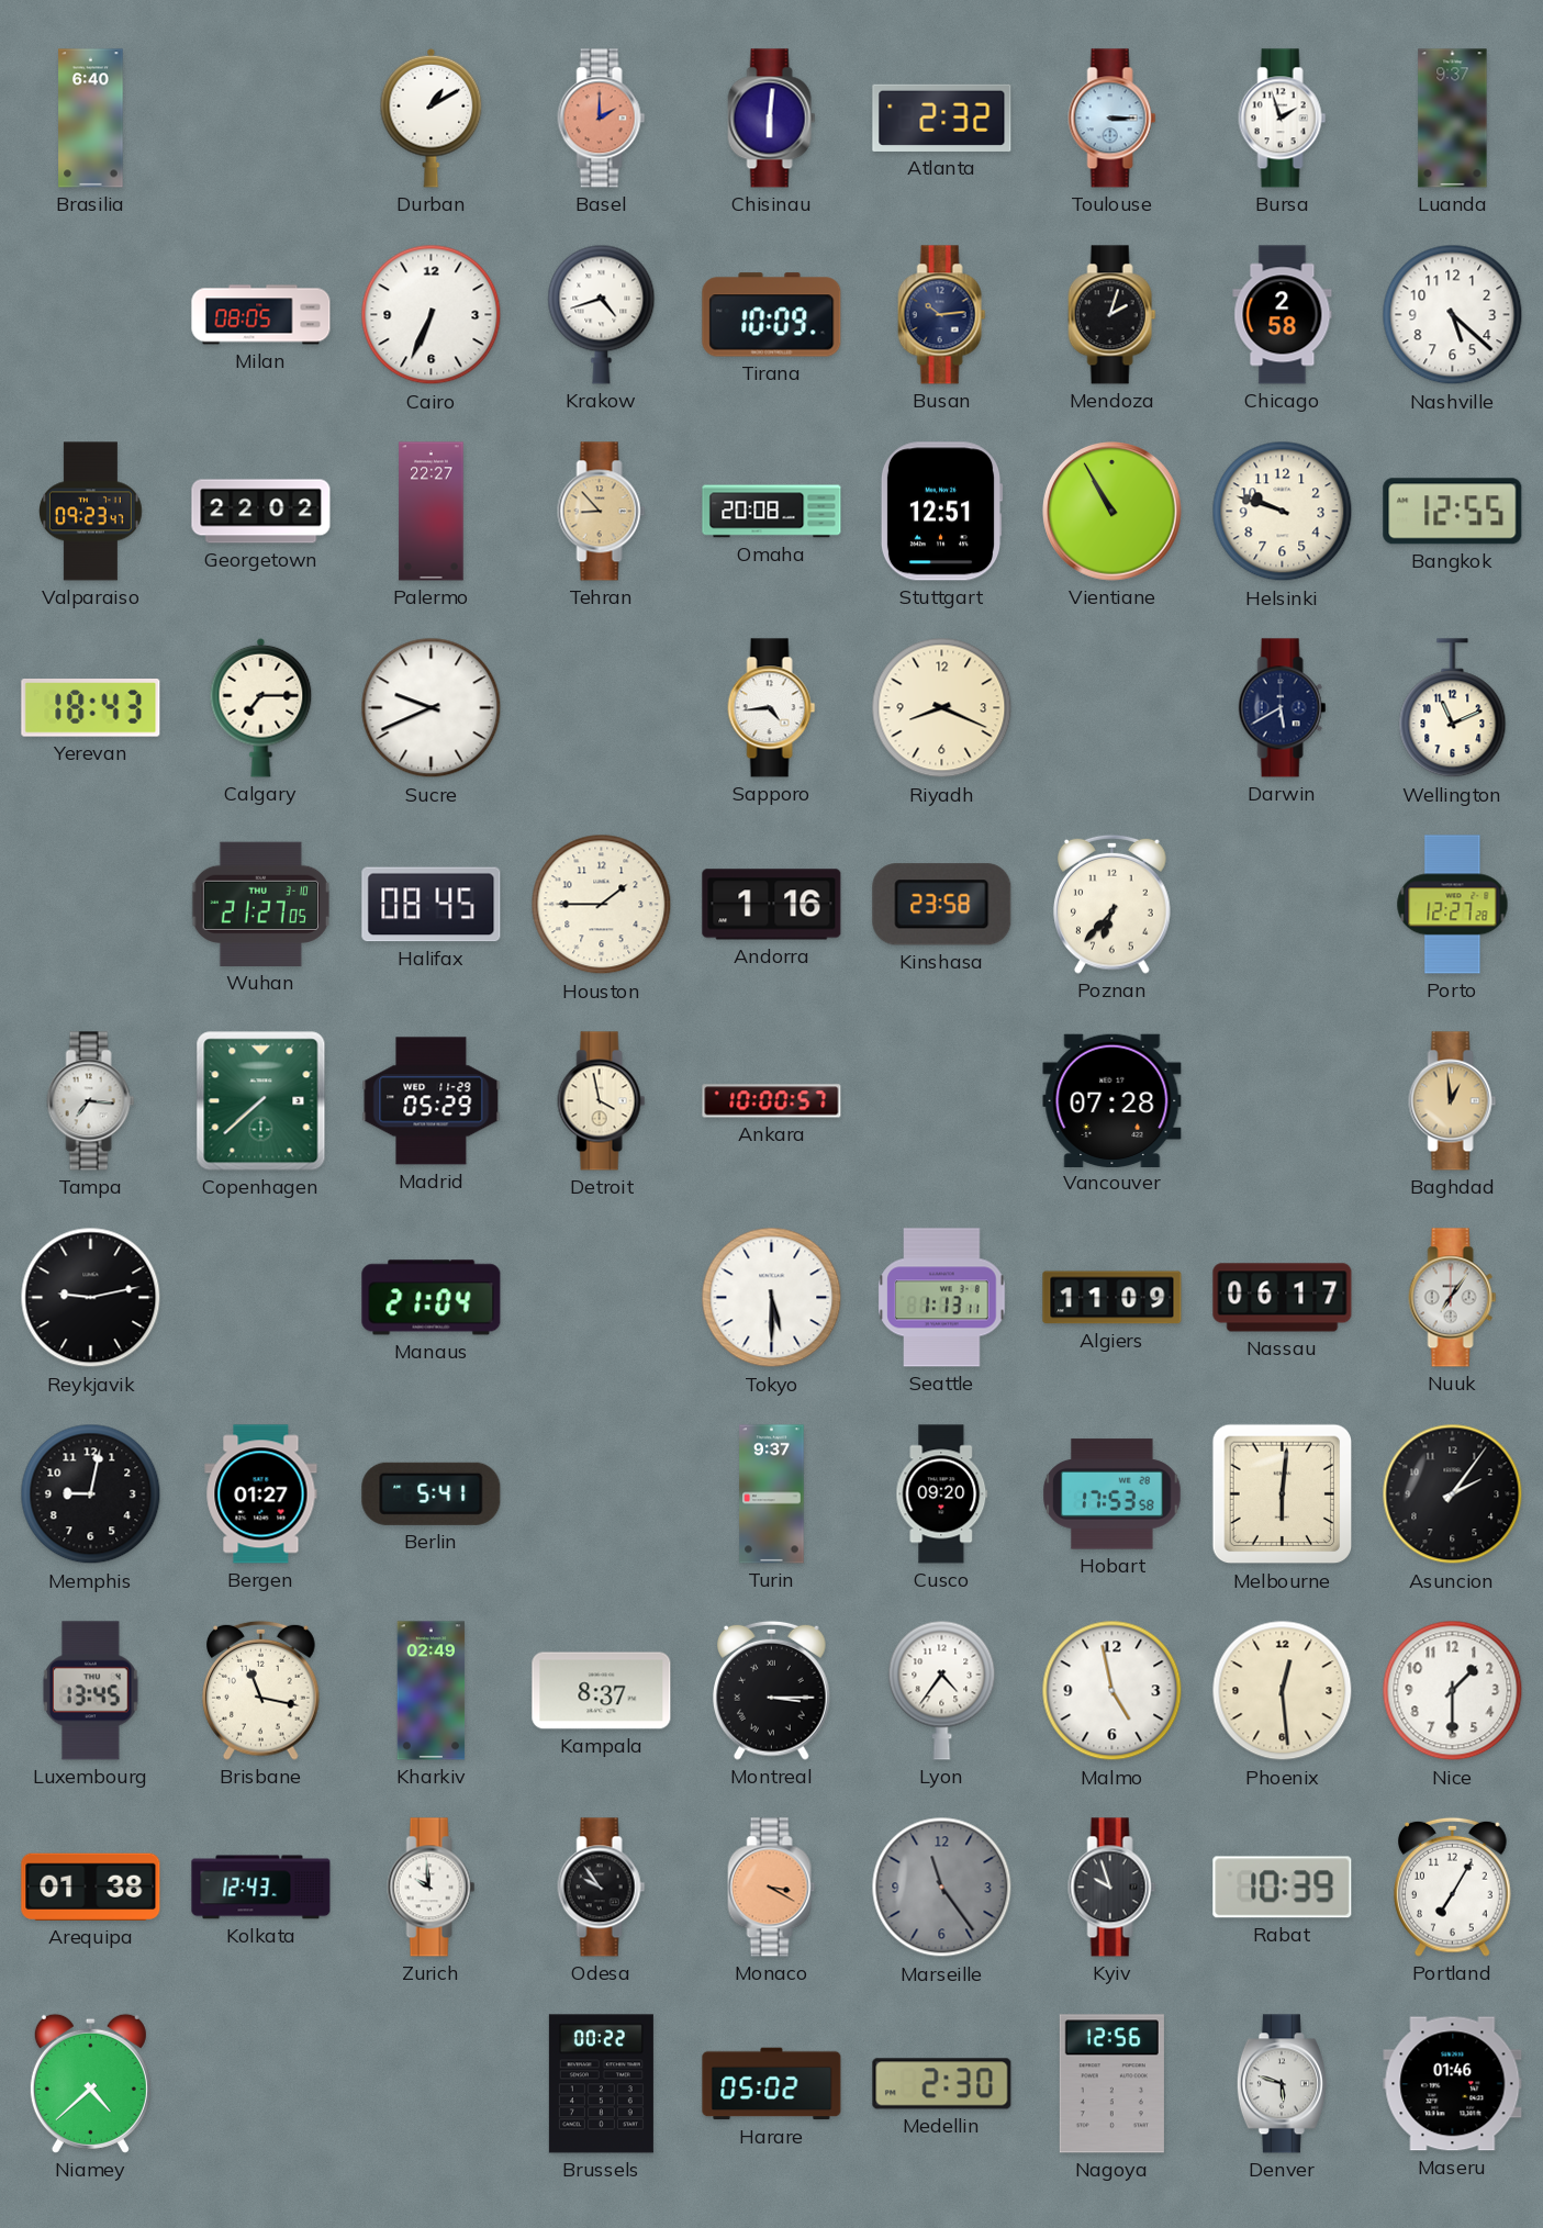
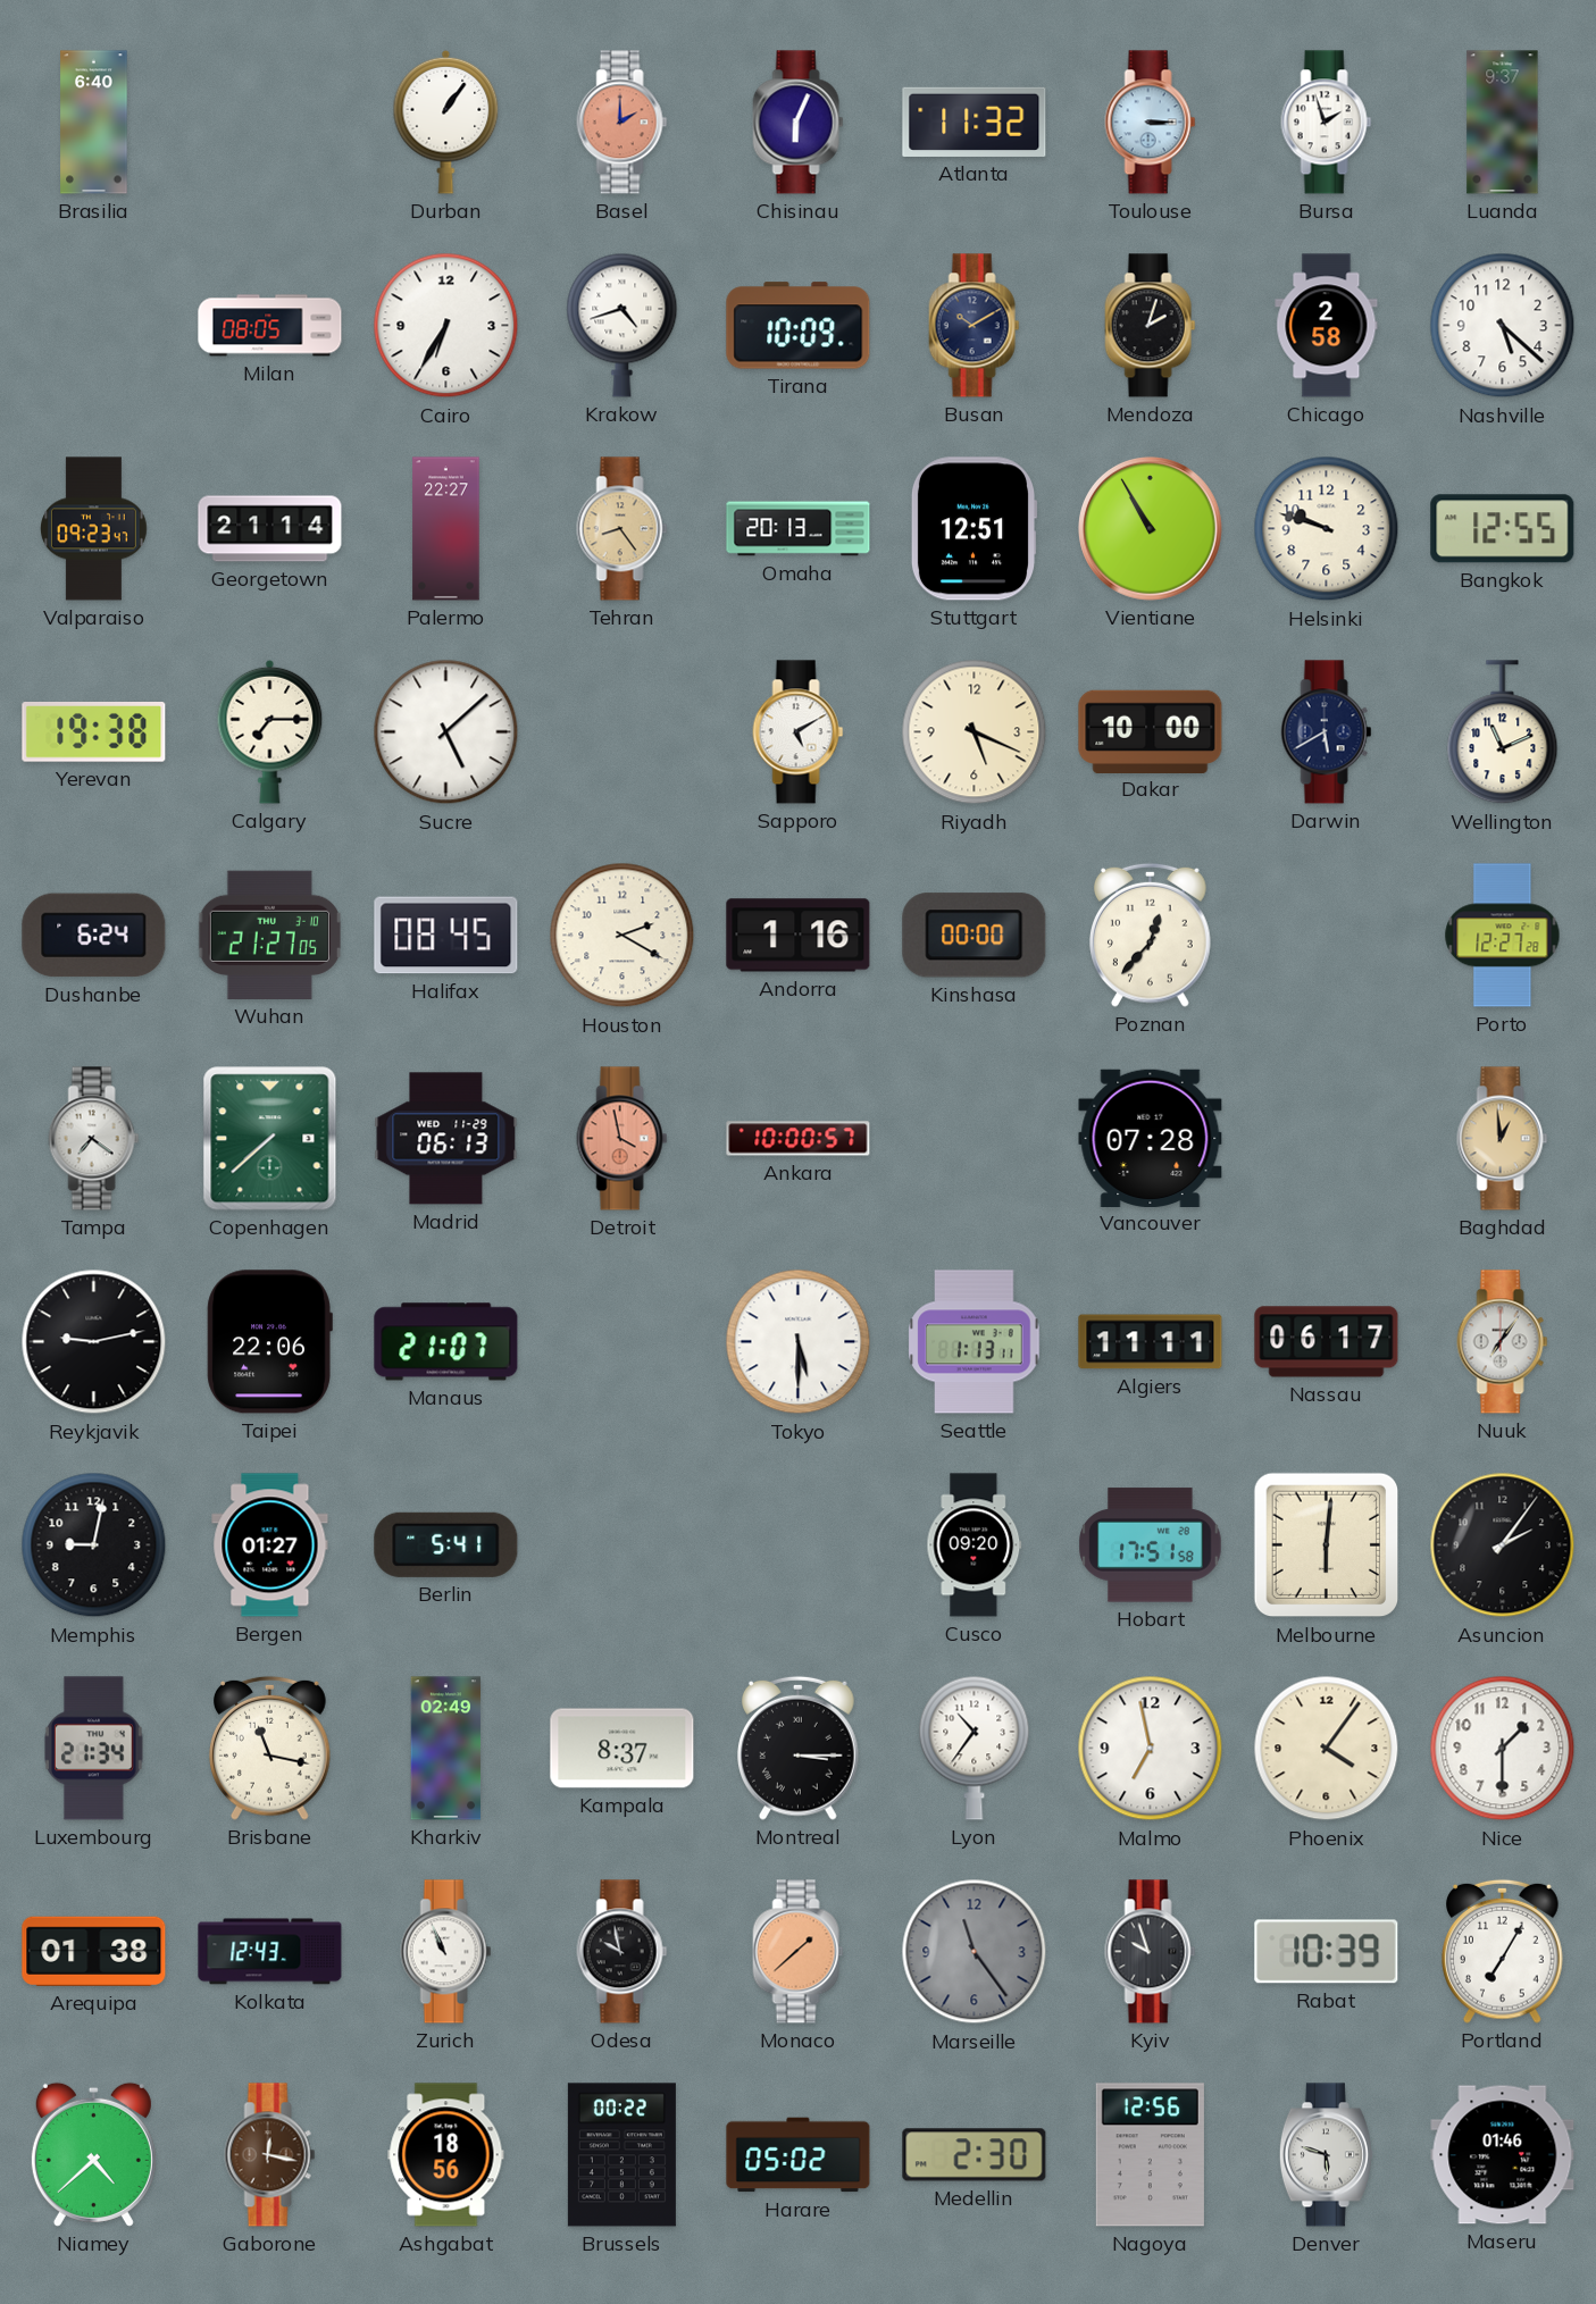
Durban: 1:10 -> 1:06
Chisinau: 6:01 -> 6:04
Atlanta: 2:32 -> 11:32
Cairo: 6:34 -> 6:35
Busan: 10:14 -> 10:10
Georgetown: 22:02 -> 21:14
Tehran: 8:53 -> 8:24
Omaha: 20:08 -> 20:13
Yerevan: 18:43 -> 19:38
Sucre: 9:41 -> 5:08
Sapporo: 4:44 -> 5:10
Riyadh: 8:19 -> 5:19
Dakar: none -> 10:00
Dushanbe: none -> 6:24
Houston: 1:45 -> 2:20
Kinshasa: 23:58 -> 00:00
Poznan: 6:37 -> 12:37
Tampa: 7:16 -> 7:21
Madrid: 05:29 -> 06:13
Detroit dial: cream -> salmon
Taipei: none -> 22:06
Manaus: 21:04 -> 21:07
Algiers: 11:09 -> 11:11
Turin: 9:37 -> none
Hobart: 17:53 -> 17:51
Luxembourg: 13:45 -> 21:34
Lyon: 4:36 -> 10:36
Malmo: 4:58 -> 6:58
Phoenix: 12:29 -> 4:06
Zurich: 9:59 -> 10:56
Odesa: 9:54 -> 9:58
Monaco: 3:20 -> 1:38
Gaborone: none -> 12:17
Ashgabat: none -> 18:56
